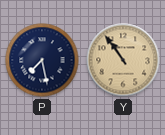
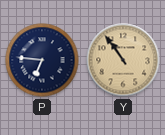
P: 7:28 -> 6:46
